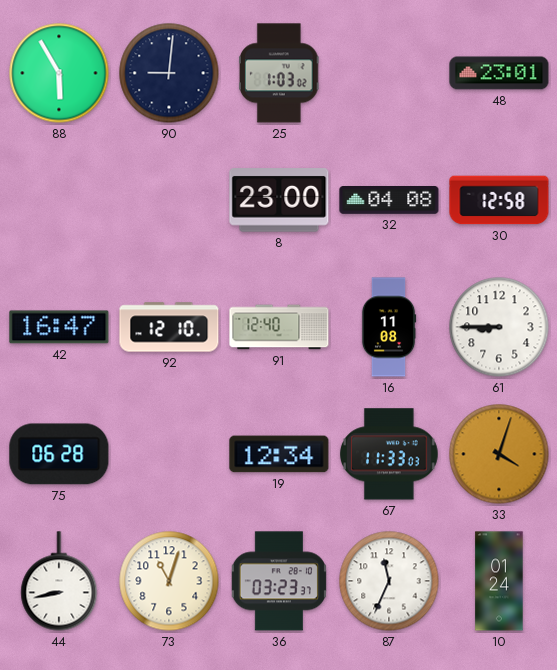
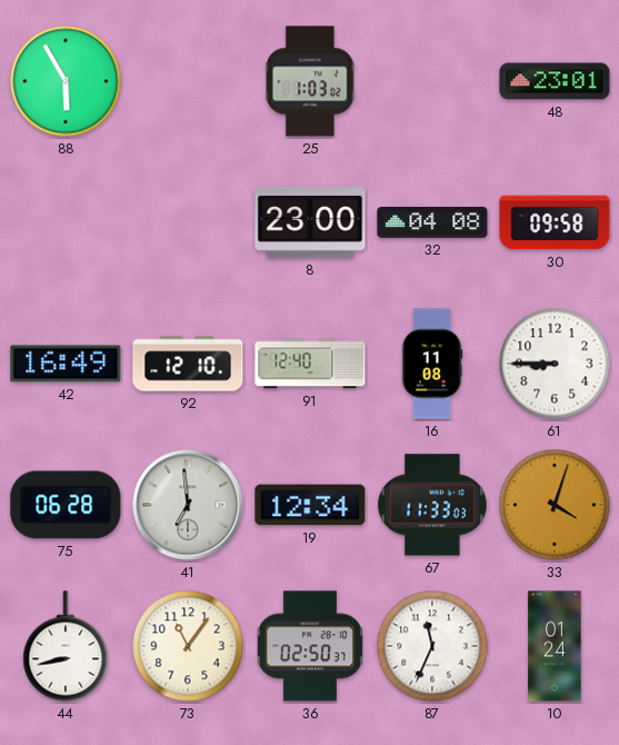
90: 9:01 -> none
30: 12:58 -> 09:58
42: 16:47 -> 16:49
41: none -> 6:59
73: 11:03 -> 11:06
36: 03:23 -> 02:50
